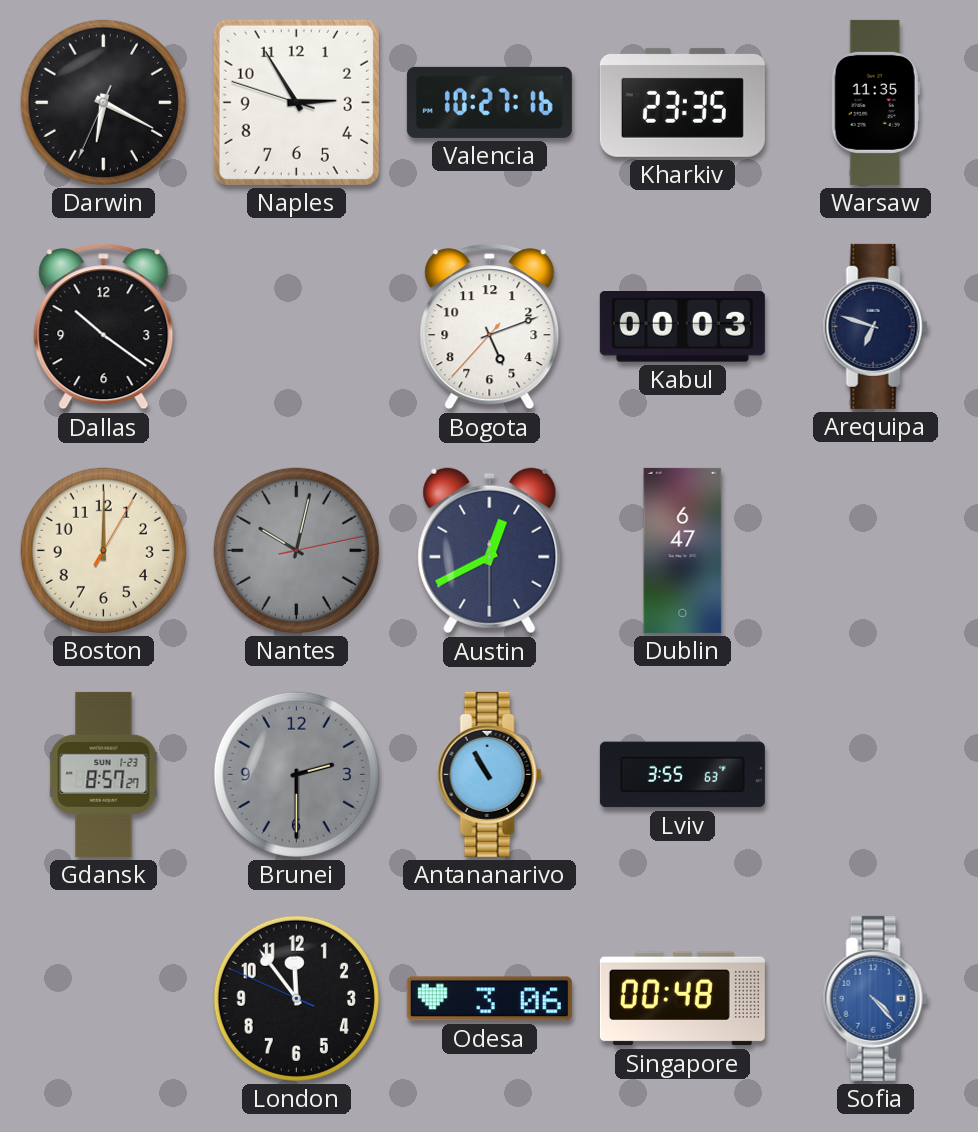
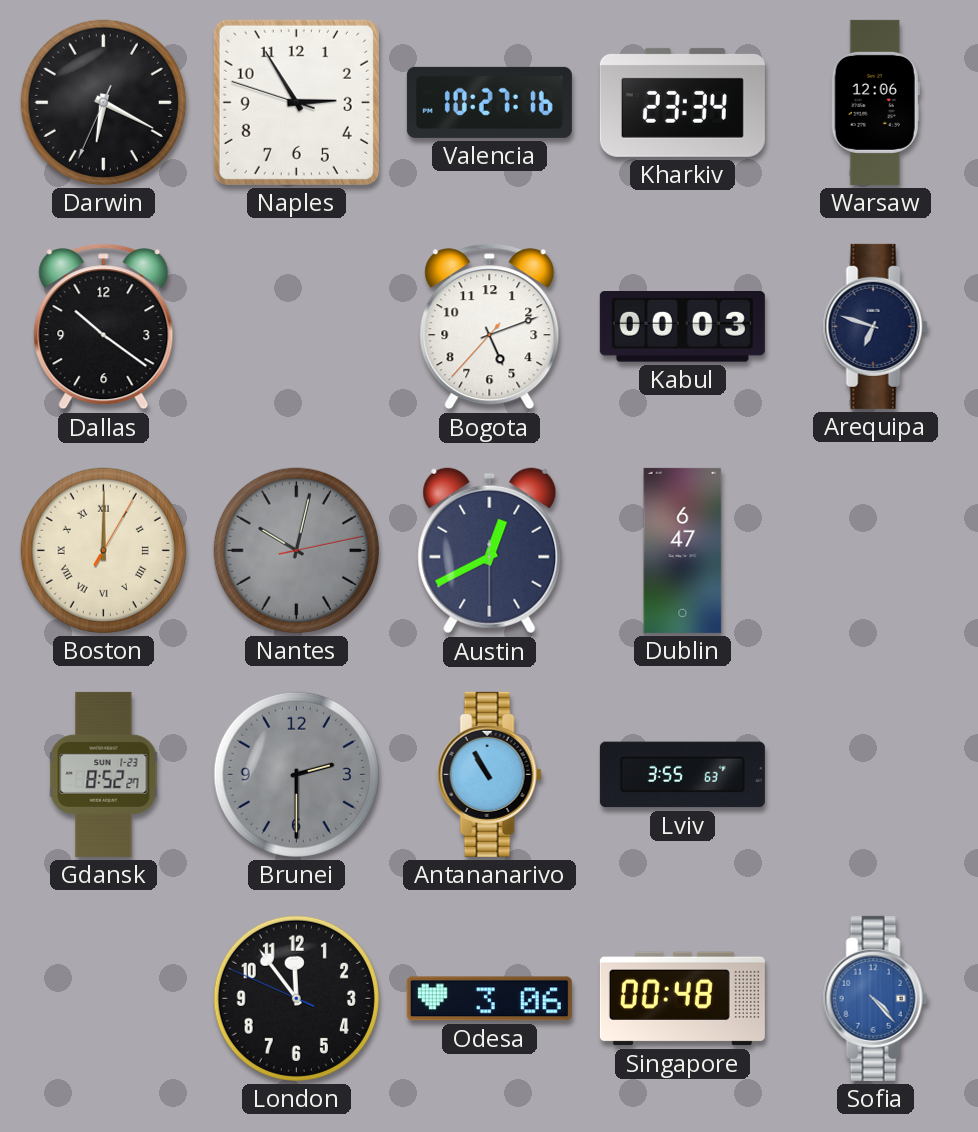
Kharkiv: 23:35 -> 23:34
Warsaw: 11:35 -> 12:06
Boston numerals: Arabic -> Roman
Gdansk: 8:57 -> 8:52
